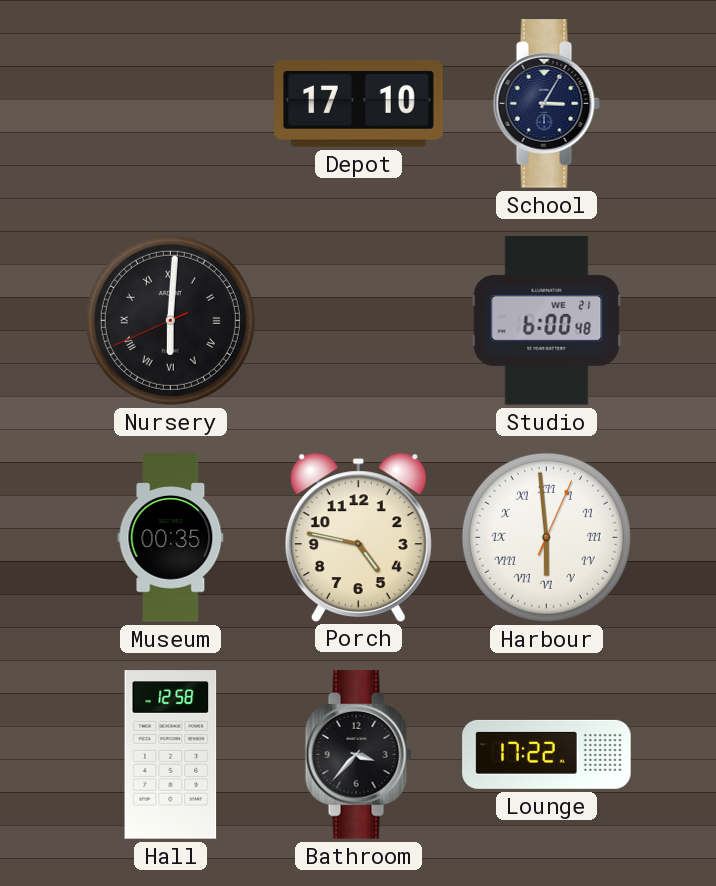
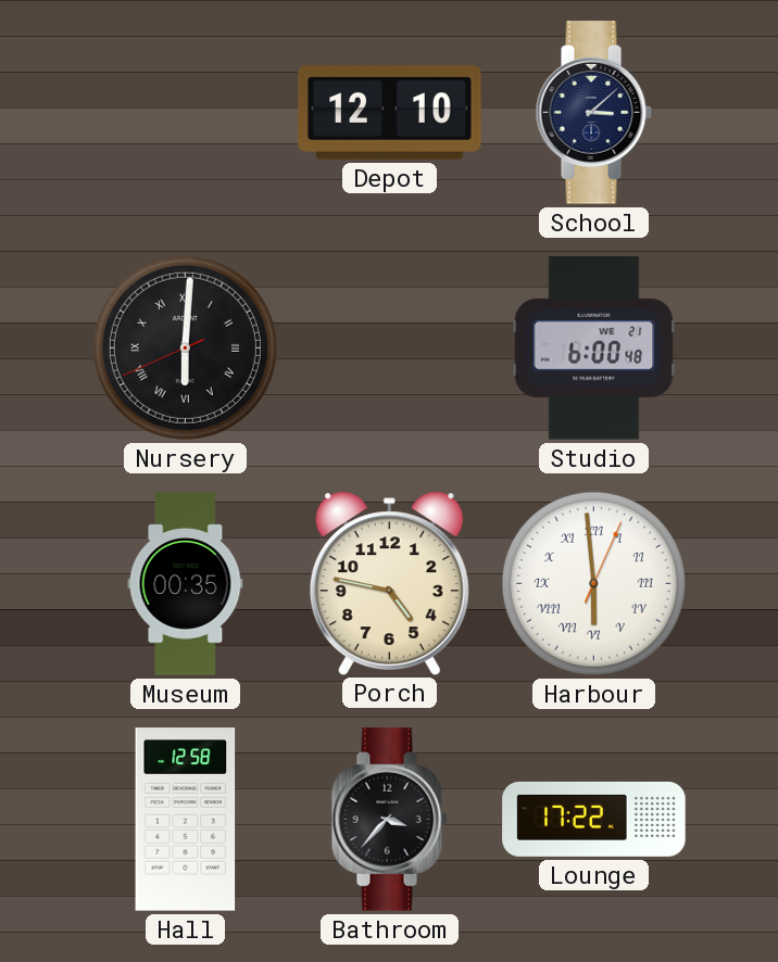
Depot: 17:10 -> 12:10
School: 3:05 -> 3:08
